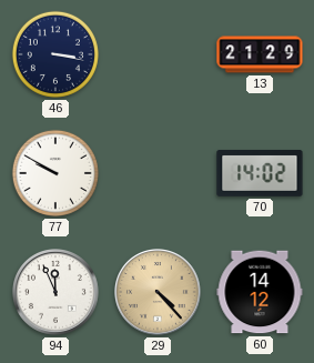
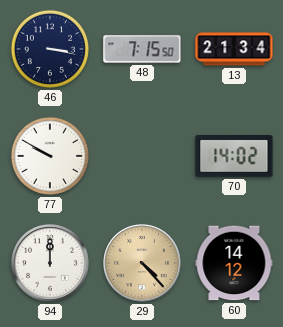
48: none -> 7:15
13: 21:29 -> 21:34
94: 11:56 -> 12:00
